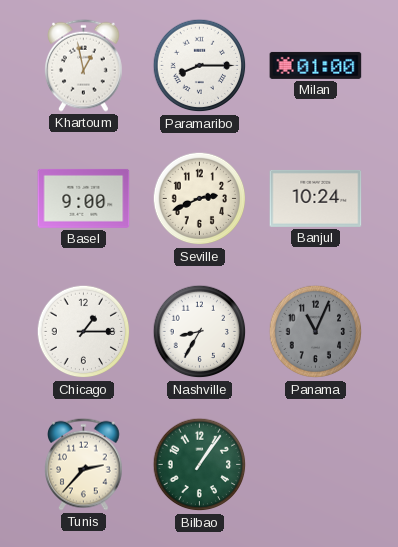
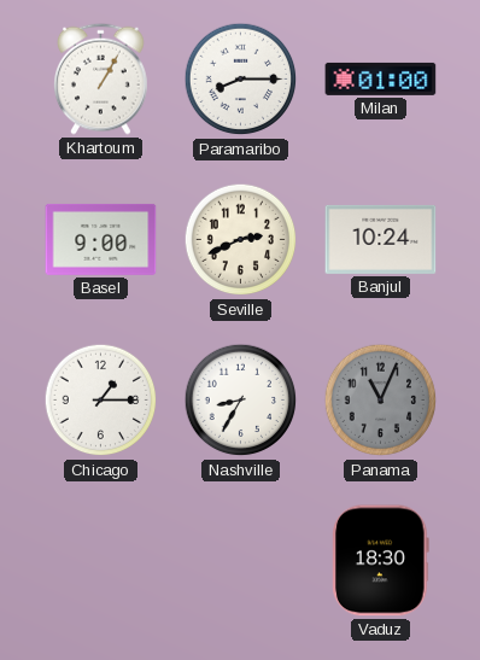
Khartoum: 12:58 -> 1:05
Tunis: 2:37 -> none
Bilbao: 1:06 -> none
Vaduz: none -> 18:30
